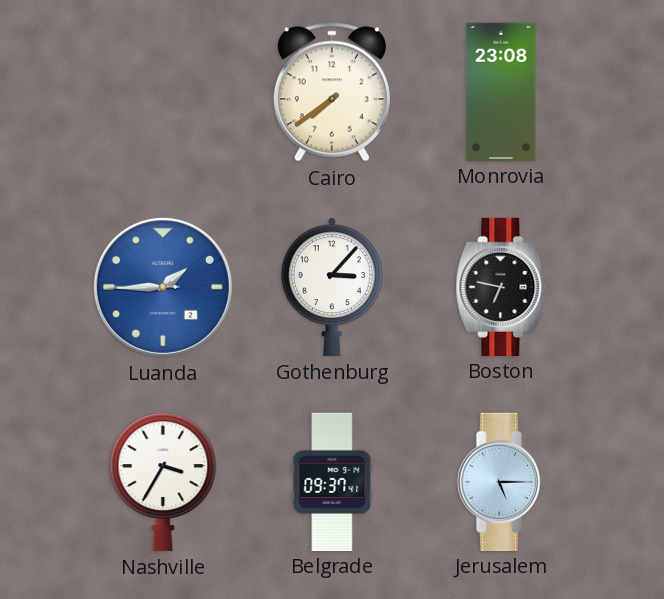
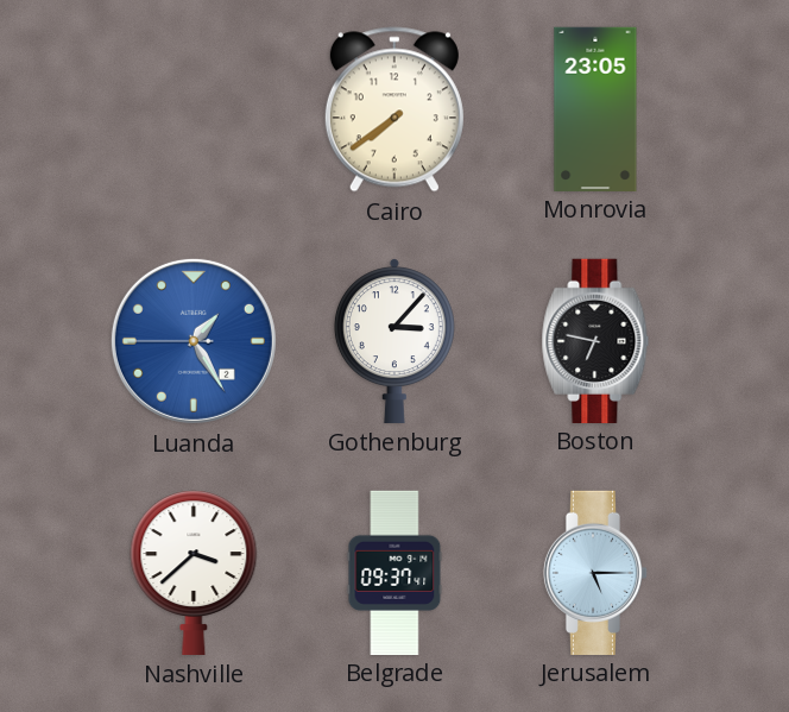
Monrovia: 23:08 -> 23:05
Luanda: 1:44 -> 1:24
Nashville: 3:35 -> 3:38
